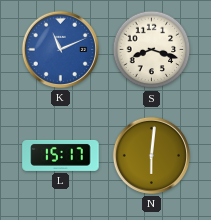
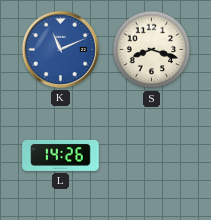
L: 15:17 -> 14:26
N: 6:01 -> none
